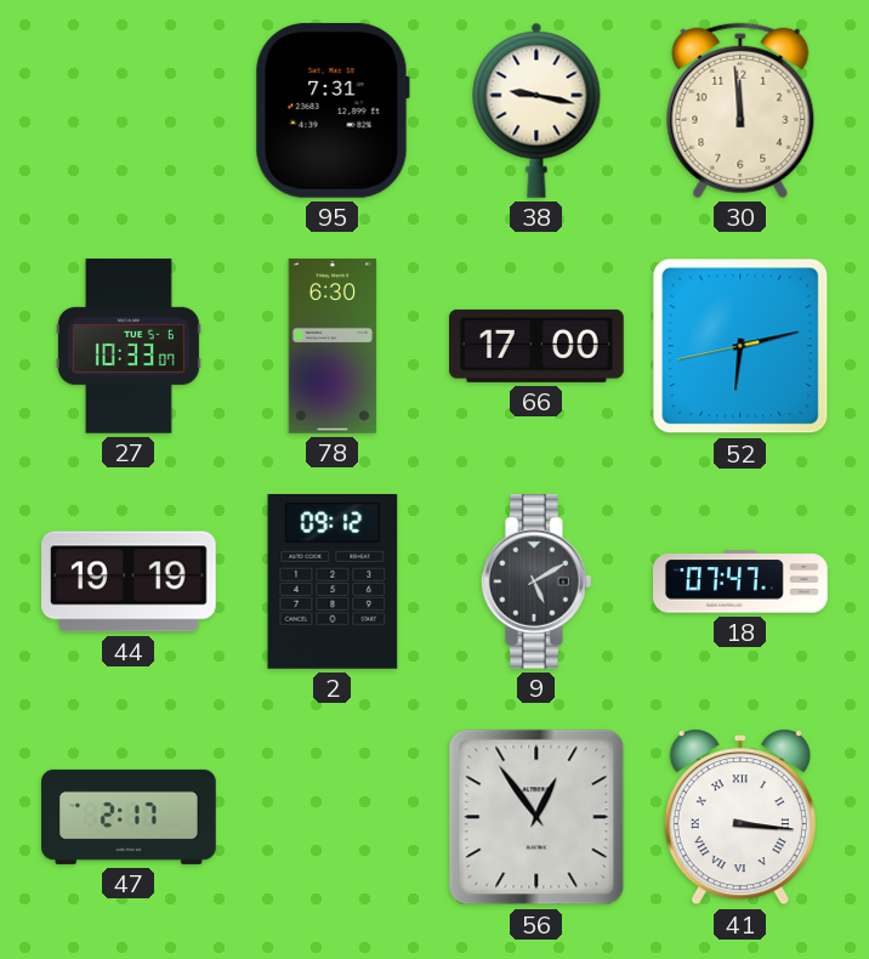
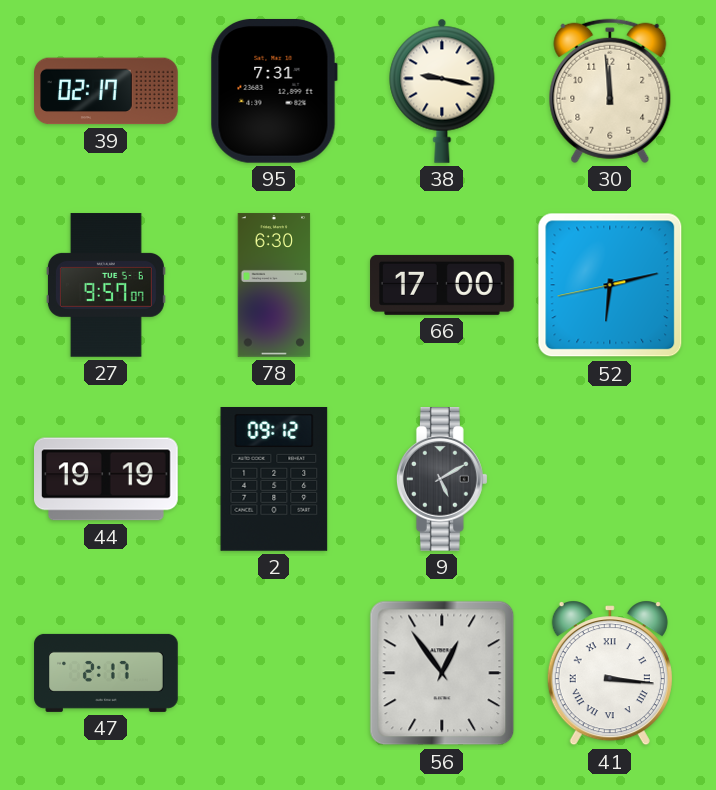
39: none -> 02:17
27: 10:33 -> 9:57
18: 07:47 -> none
